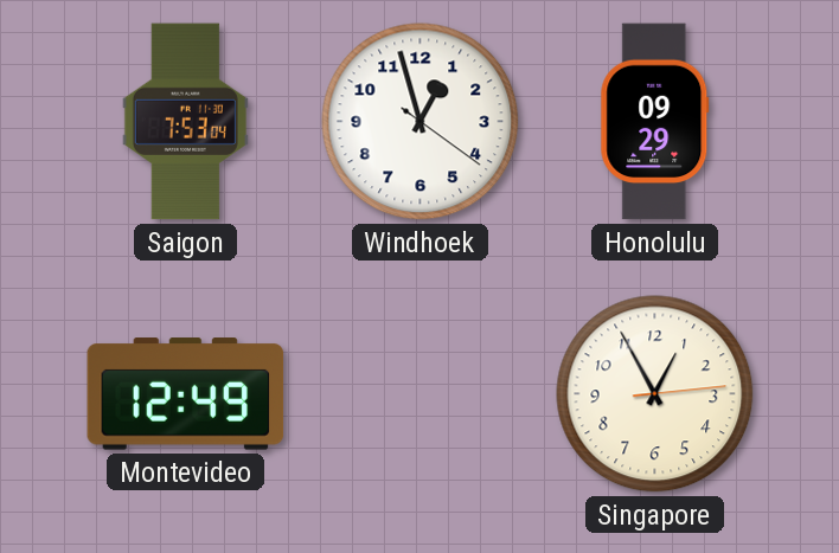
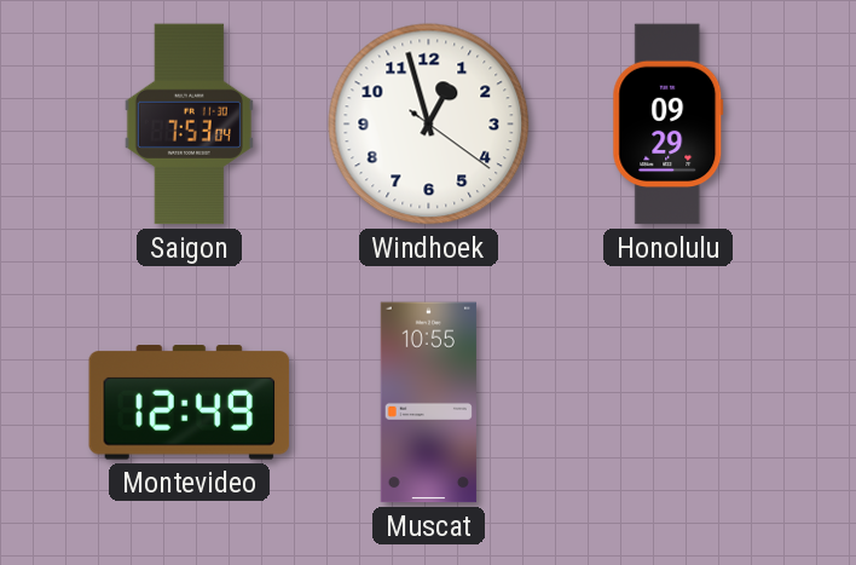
Muscat: none -> 10:55
Singapore: 12:55 -> none
